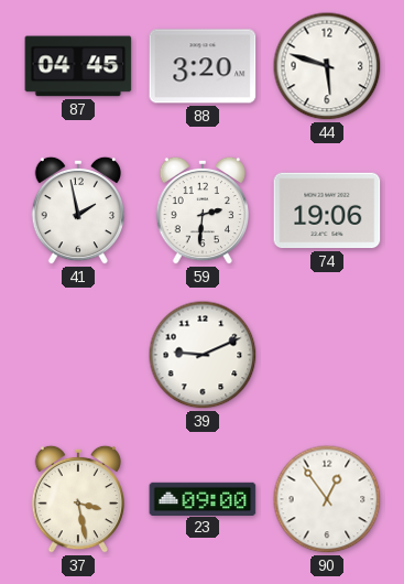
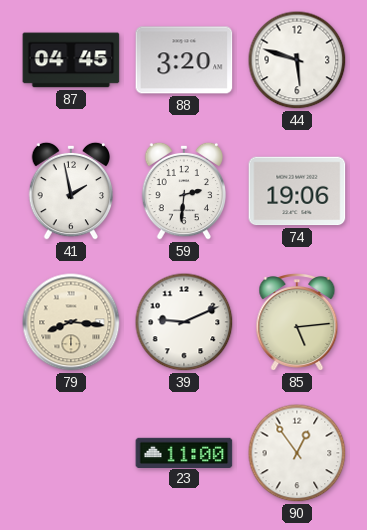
79: none -> 8:16
85: none -> 5:14
37: 3:28 -> none
23: 09:00 -> 11:00
